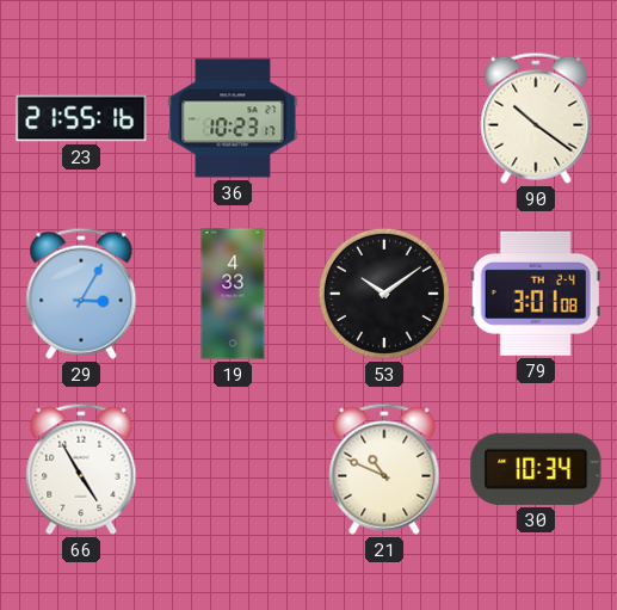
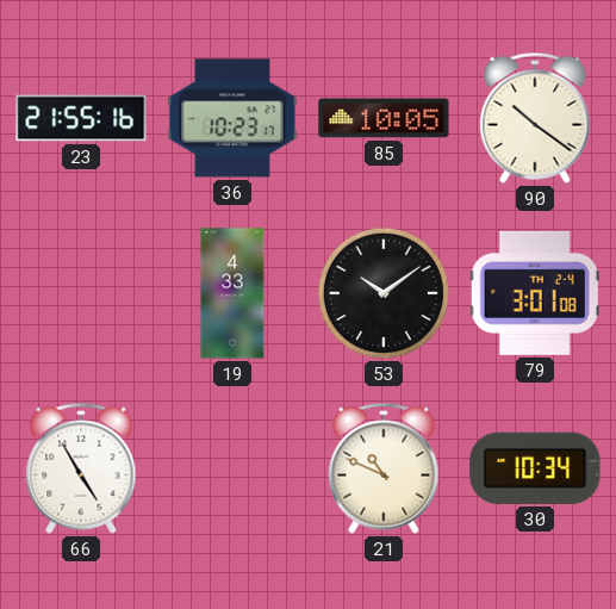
85: none -> 10:05
29: 3:05 -> none
